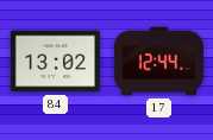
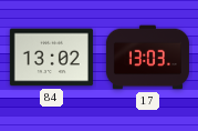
17: 12:44 -> 13:03
